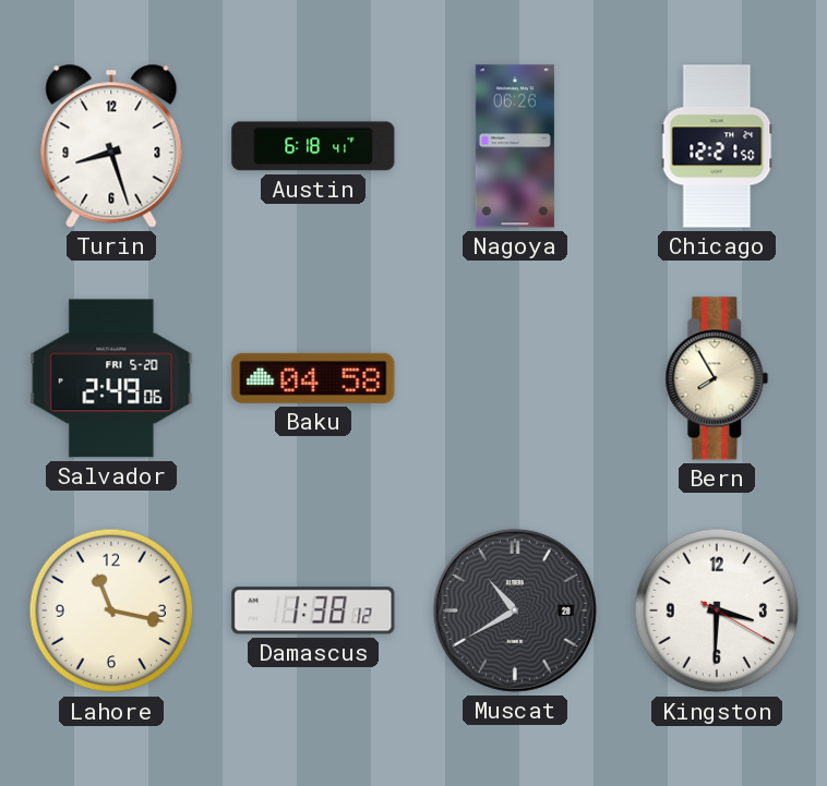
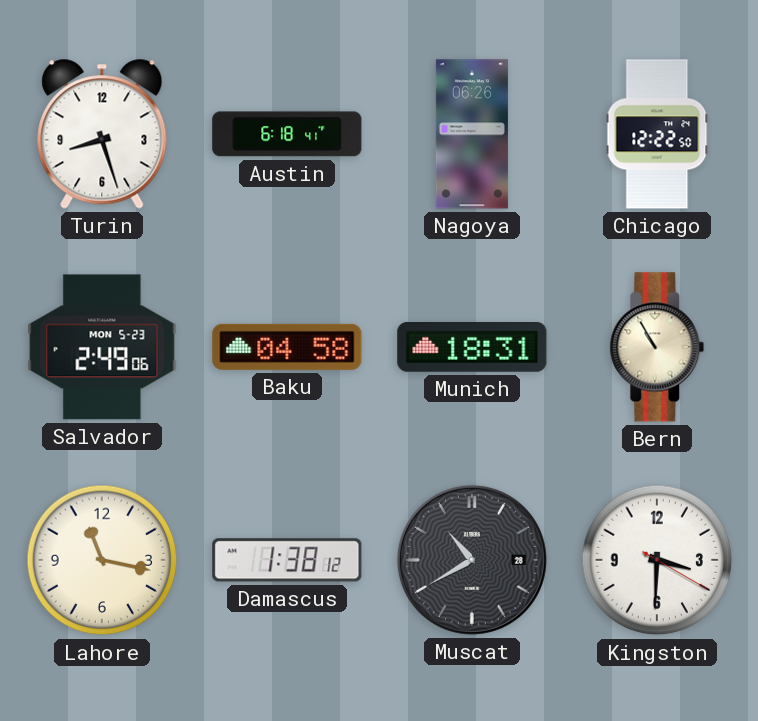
Chicago: 12:21 -> 12:22
Salvador date: FRI 5-20 -> MON 5-23
Munich: none -> 18:31
Bern: 7:55 -> 10:55
